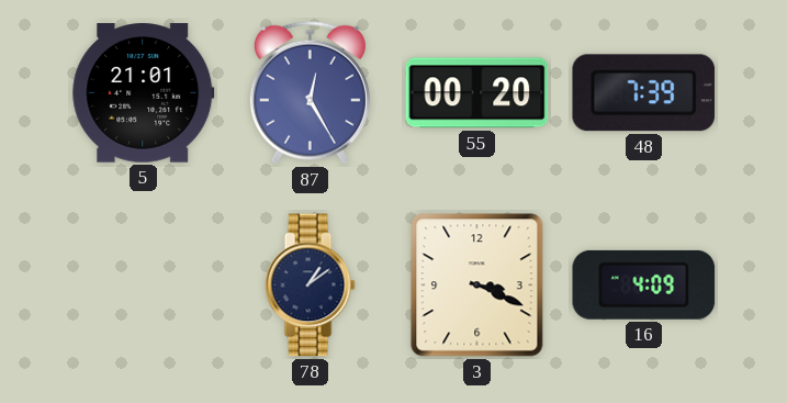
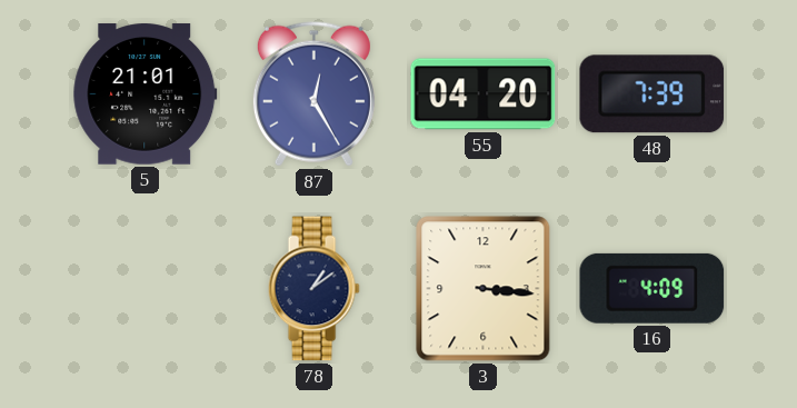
55: 00:20 -> 04:20
3: 3:19 -> 3:16
